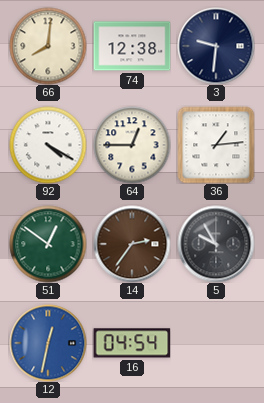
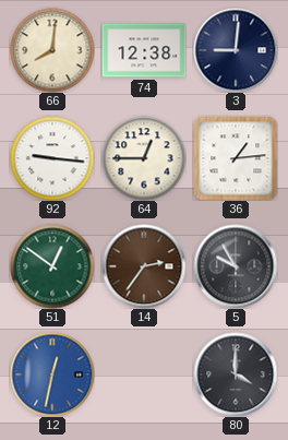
3: 9:31 -> 9:01
92: 4:20 -> 9:16
16: 04:54 -> none
80: none -> 4:00
